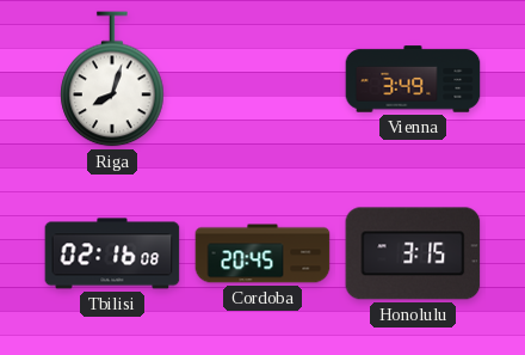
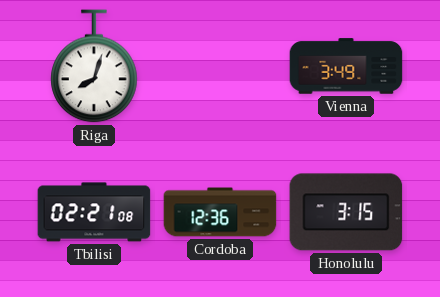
Tbilisi: 02:16 -> 02:21
Cordoba: 20:45 -> 12:36
